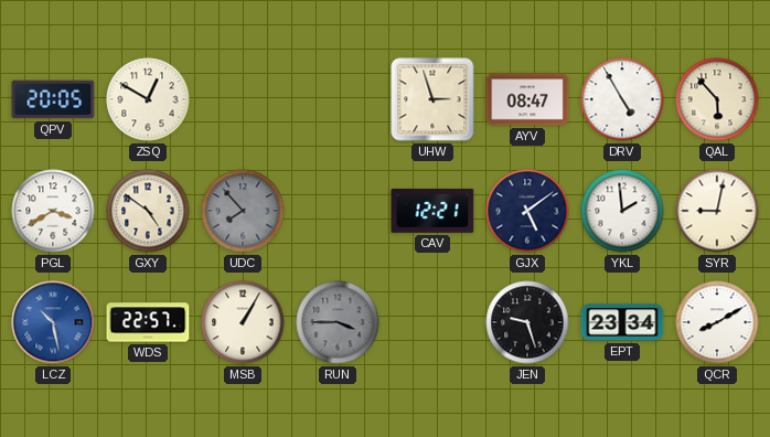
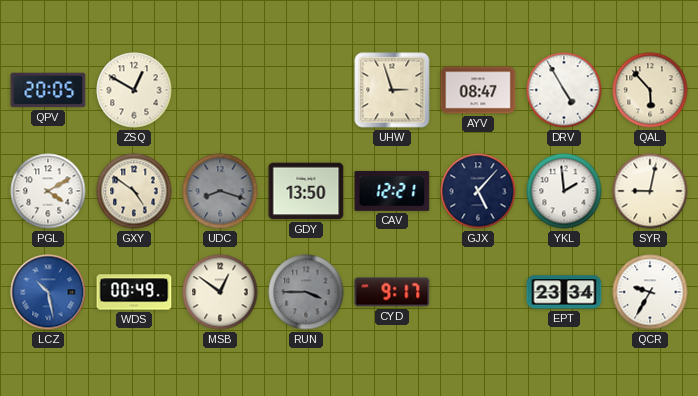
PGL: 3:40 -> 4:10
UDC: 7:53 -> 8:18
GDY: none -> 13:50
GJX: 5:09 -> 5:07
WDS: 22:57 -> 00:49
MSB: 1:05 -> 12:51
CYD: none -> 9:17
JEN: 9:27 -> none
QCR: 8:10 -> 9:35
